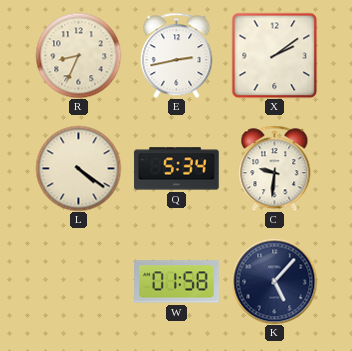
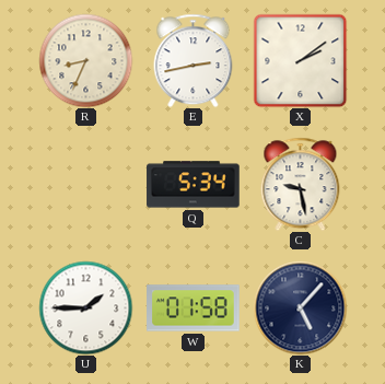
L: 4:21 -> none
C: 9:31 -> 9:28
U: none -> 1:45
